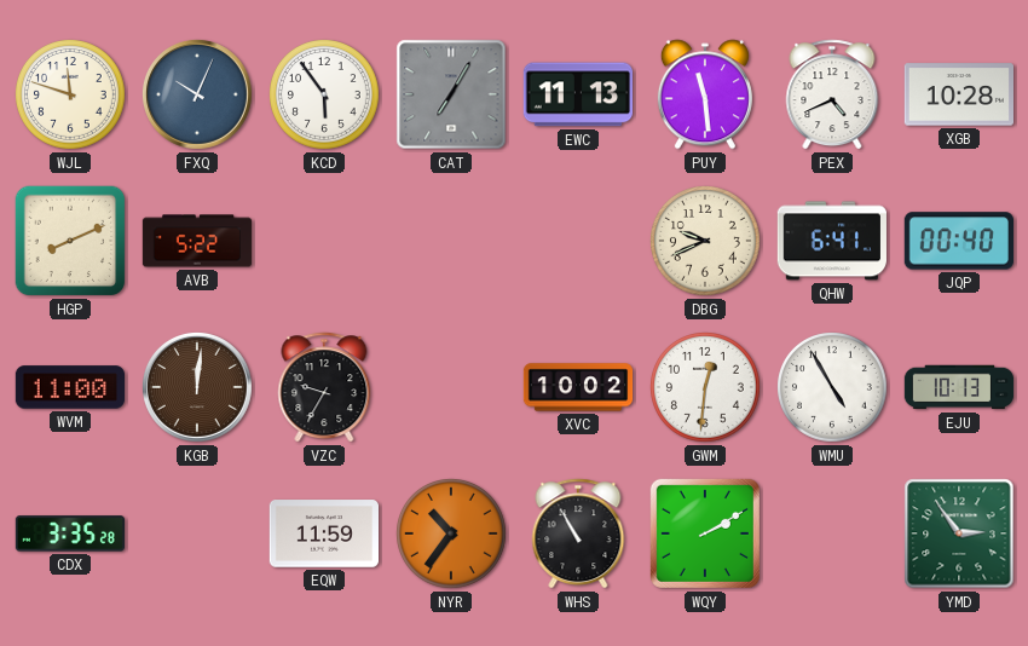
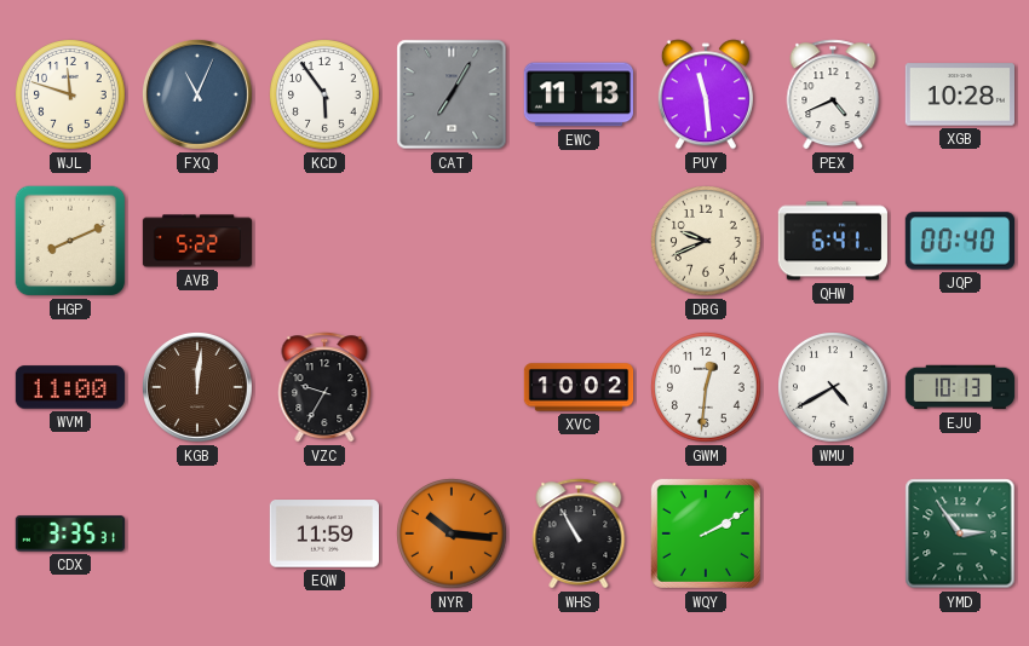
FXQ: 10:04 -> 11:04
WMU: 4:55 -> 4:40
CDX: 3:35:28 -> 3:35:31
NYR: 10:36 -> 10:16
